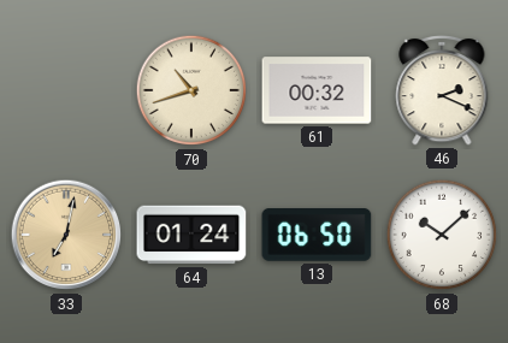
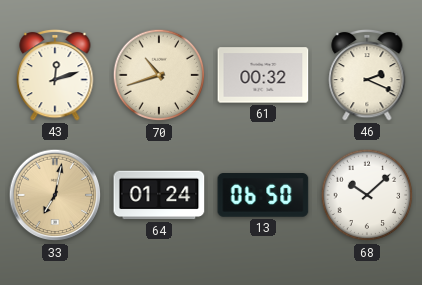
43: none -> 12:12
